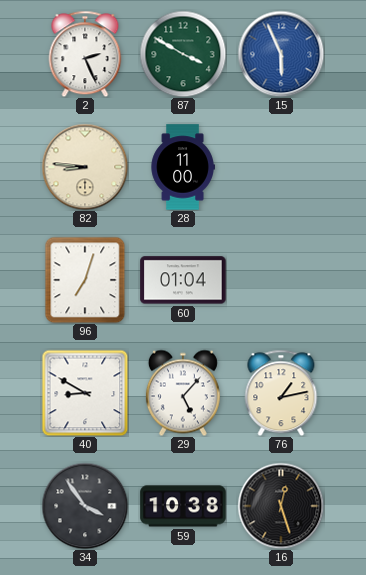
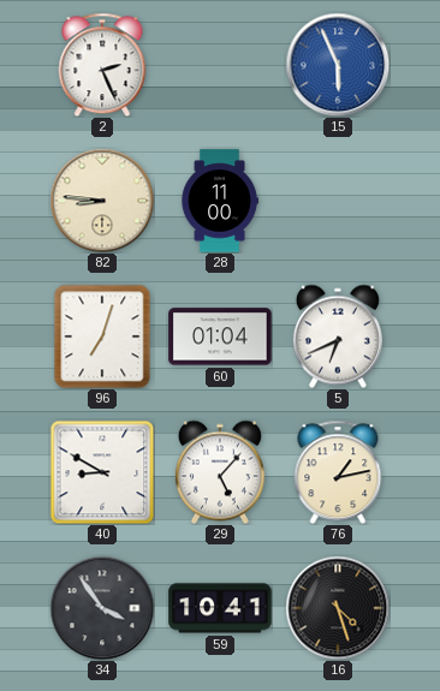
87: 3:50 -> none
5: none -> 6:41
59: 10:38 -> 10:41
16: 12:27 -> 4:27
